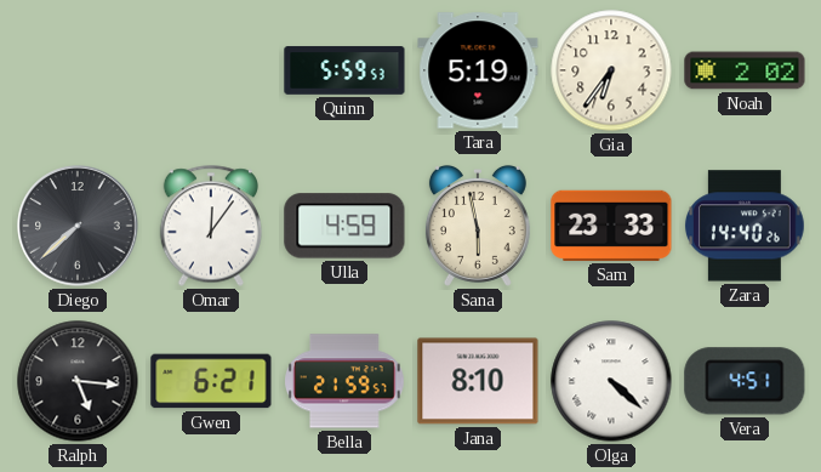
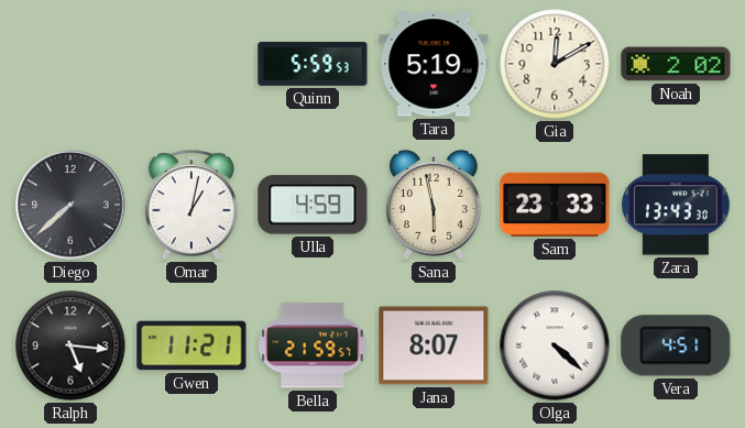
Gia: 6:36 -> 12:10
Omar: 12:06 -> 1:02
Zara: 14:40 -> 13:43
Gwen: 6:21 -> 11:21
Jana: 8:10 -> 8:07
